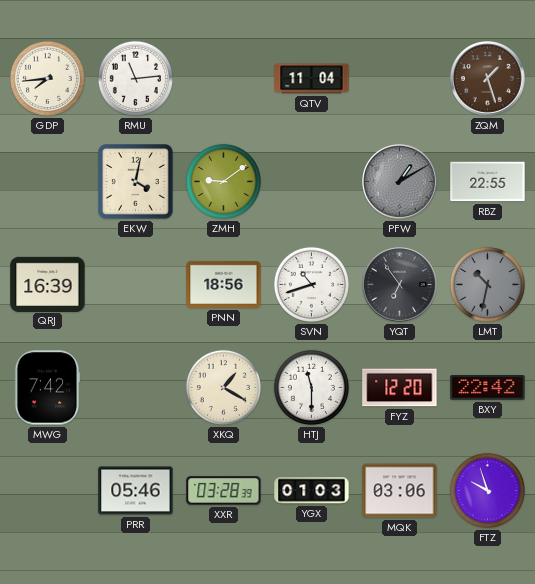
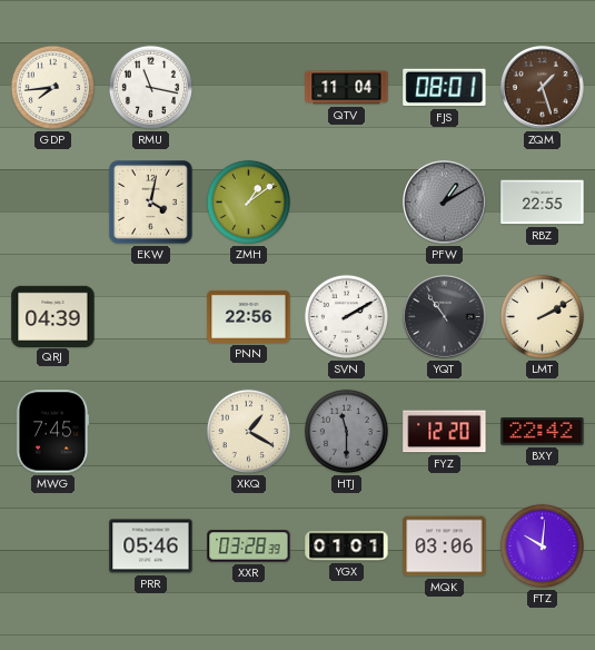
RMU: 11:14 -> 11:17
FJS: none -> 08:01
ZMH: 9:09 -> 1:09
QRJ: 16:39 -> 04:39
PNN: 18:56 -> 22:56
SVN: 10:42 -> 2:10
YQT: 6:54 -> 10:54
LMT: 10:32 -> 2:10
LMT dial: grey -> cream
MWG: 7:42 -> 7:45
HTJ dial: white -> grey
YGX: 01:03 -> 01:01
FTZ: 9:57 -> 10:01
